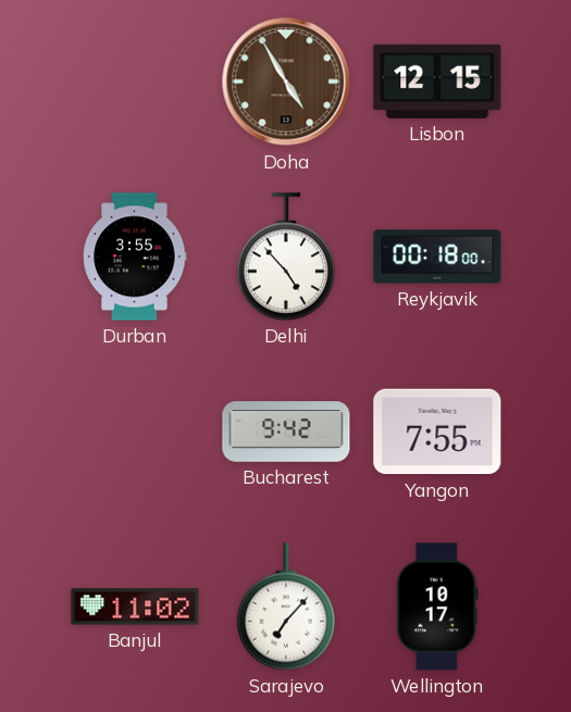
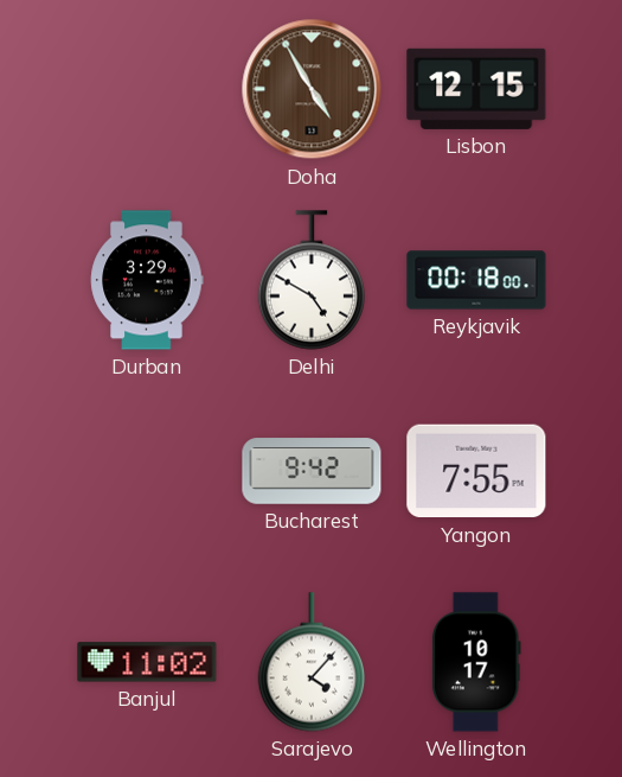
Durban: 3:55 -> 3:29
Delhi: 4:53 -> 4:50
Sarajevo: 7:07 -> 4:07
